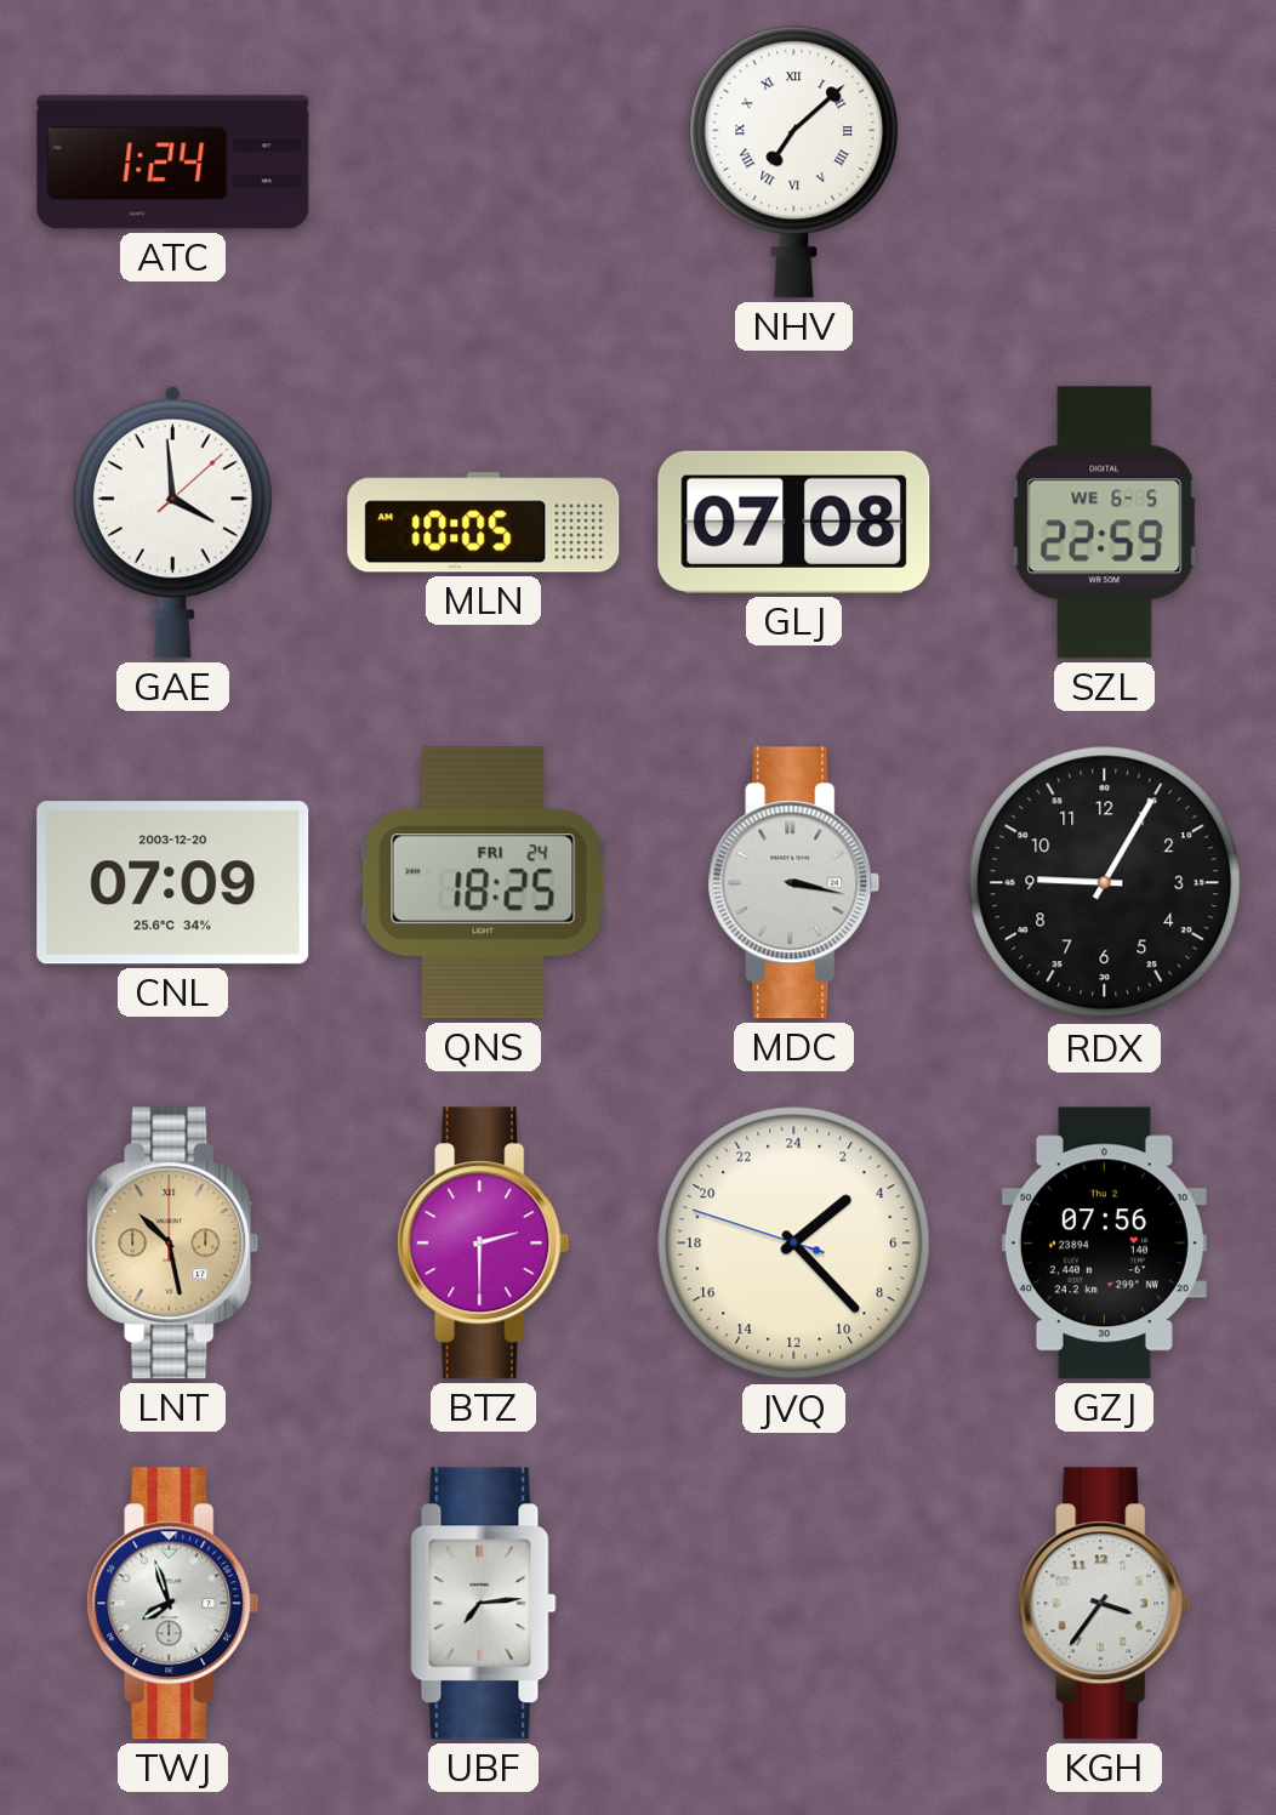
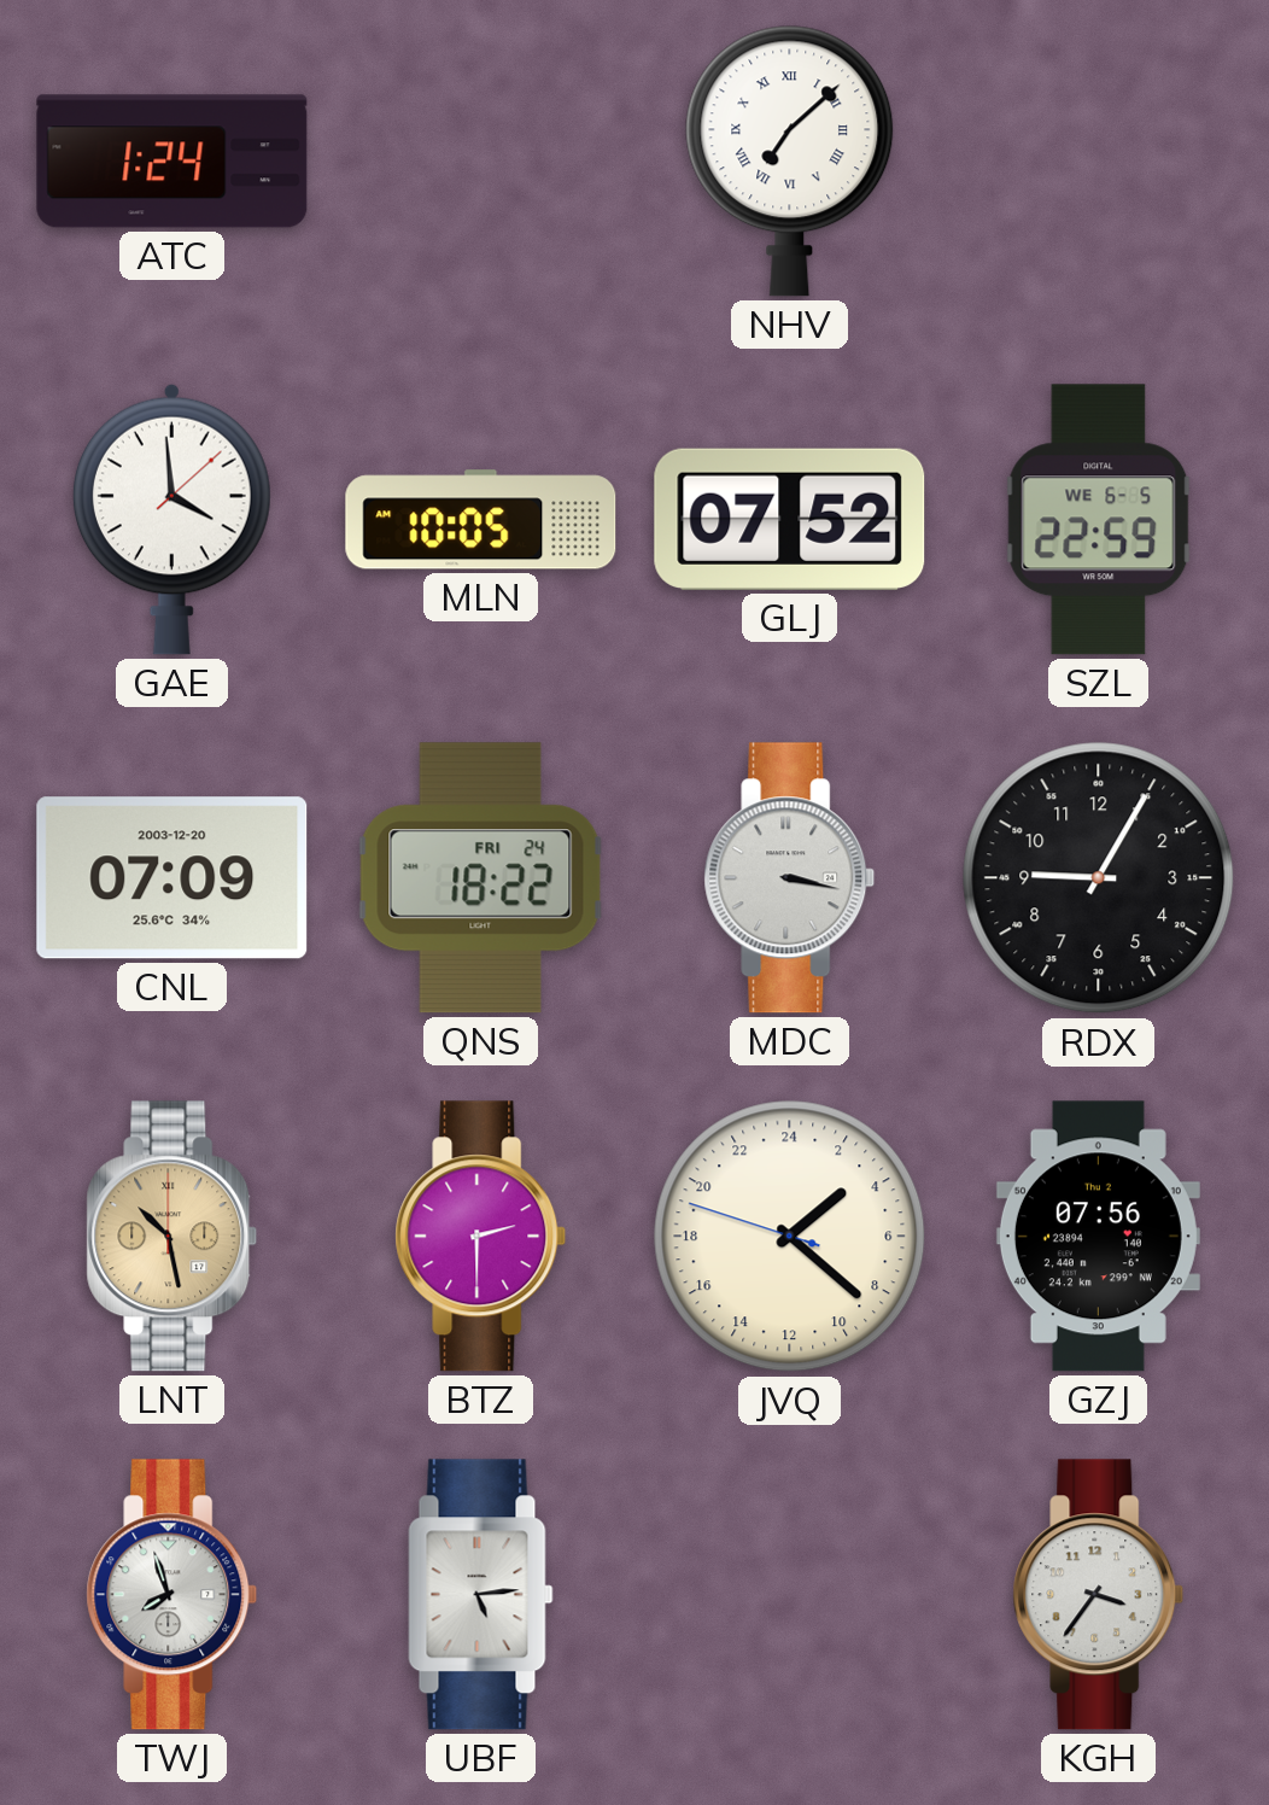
GLJ: 07:08 -> 07:52
QNS: 18:25 -> 18:22
JVQ: 3:22 -> 3:21
UBF: 7:14 -> 5:14
